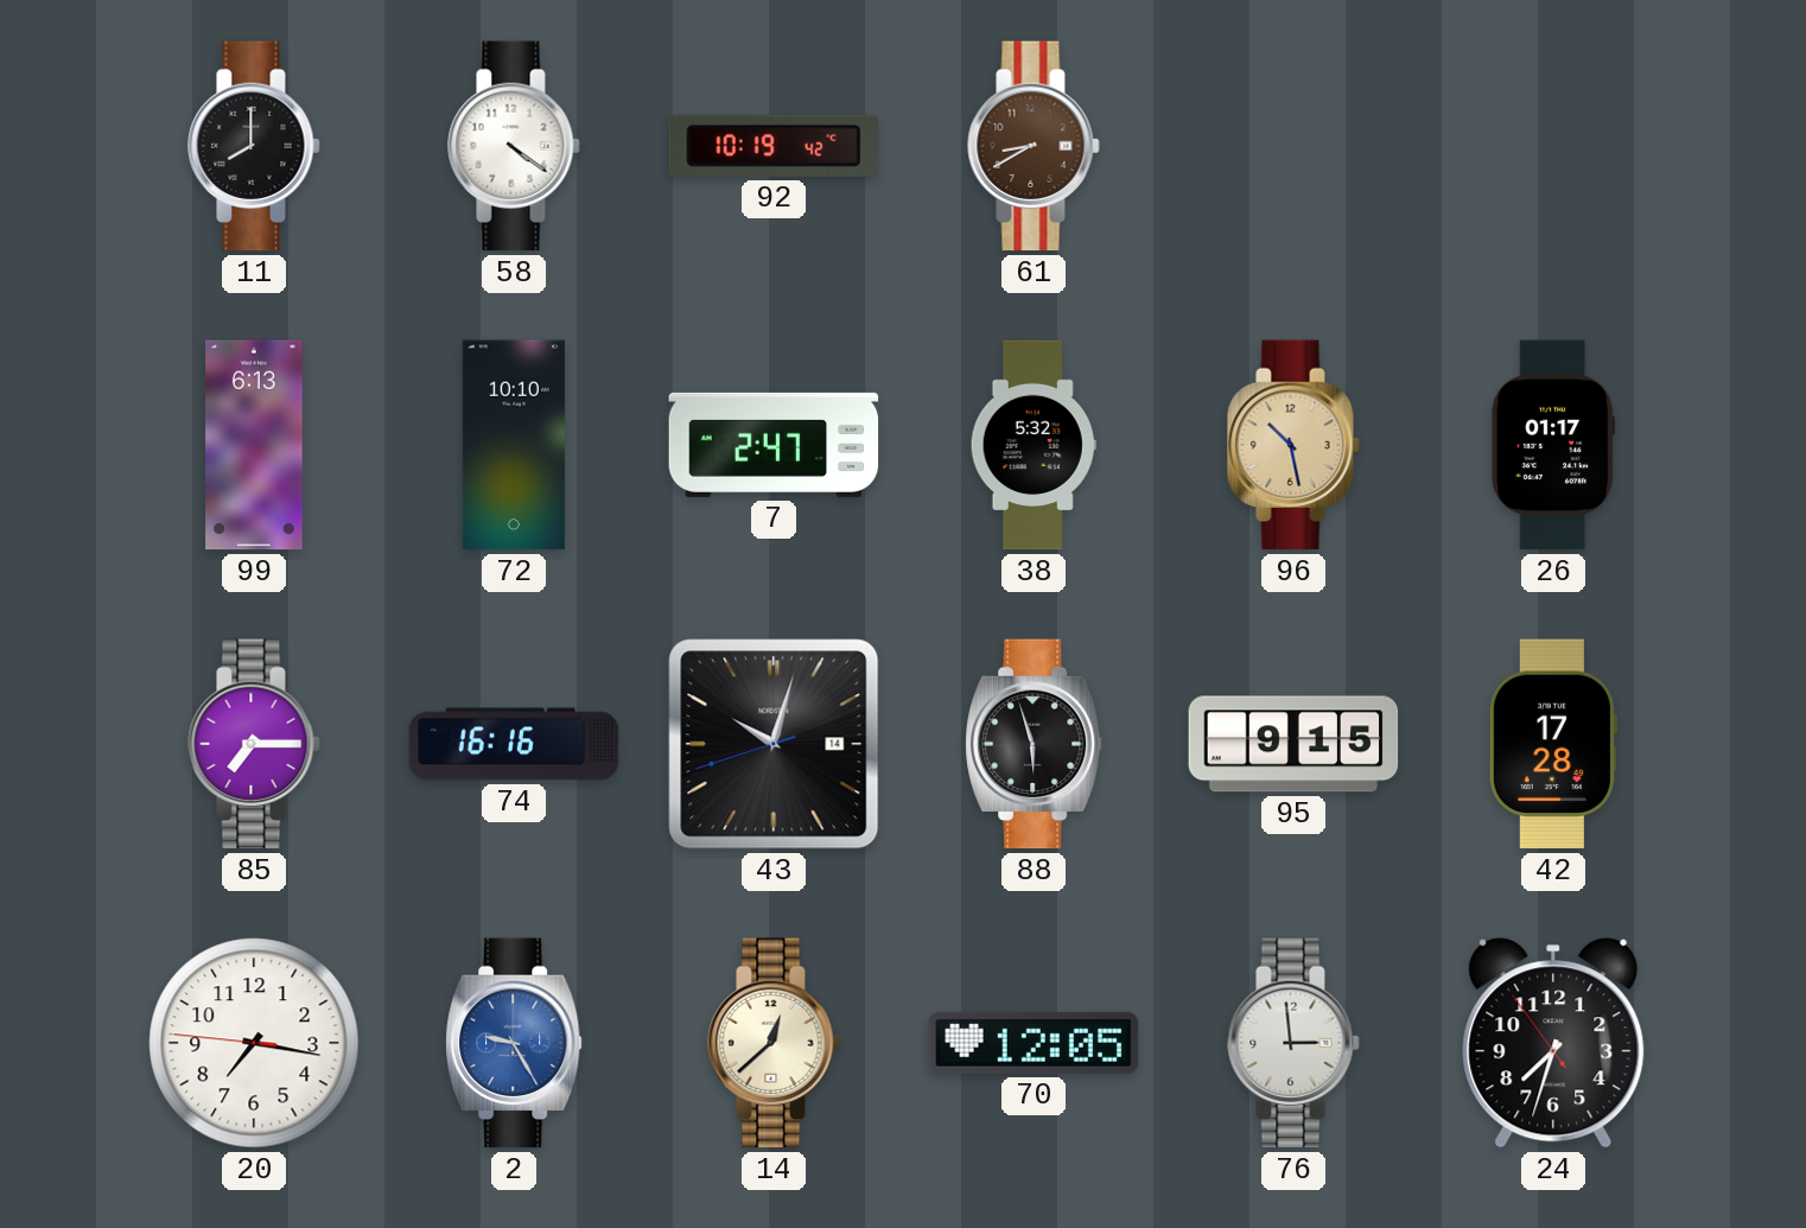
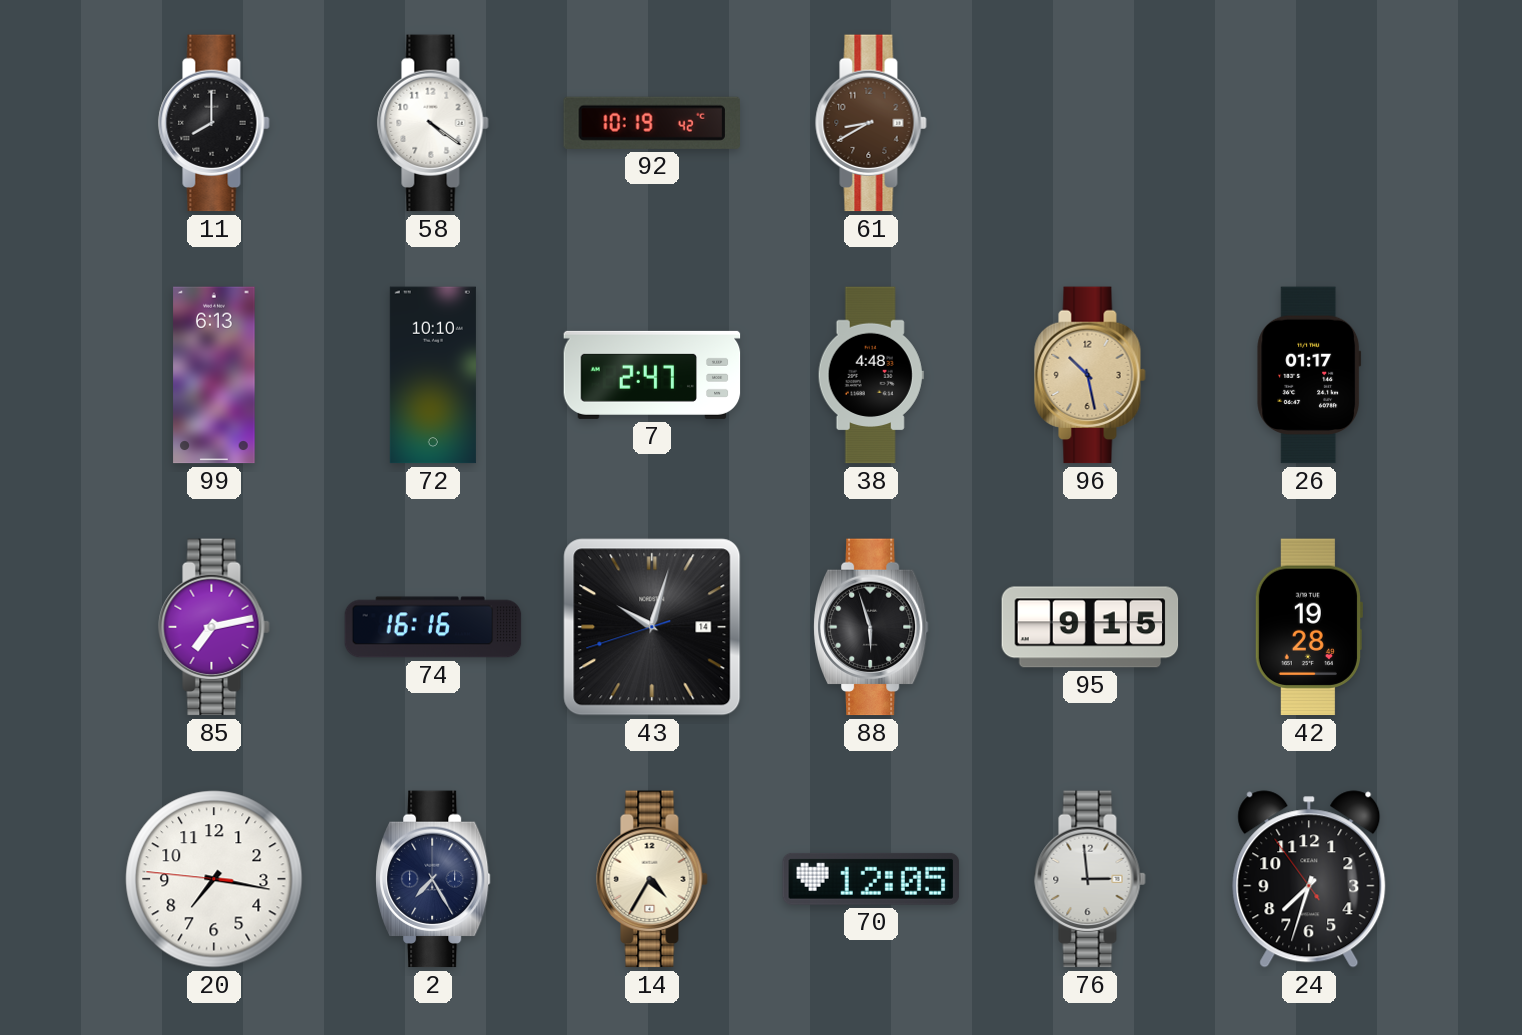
38: 5:32 -> 4:48
85: 7:15 -> 7:13
42: 17:28 -> 19:28
2: 9:25 -> 7:25
2 dial: blue -> navy
14: 12:38 -> 4:35
